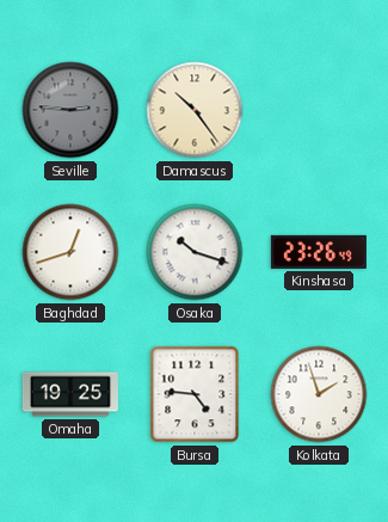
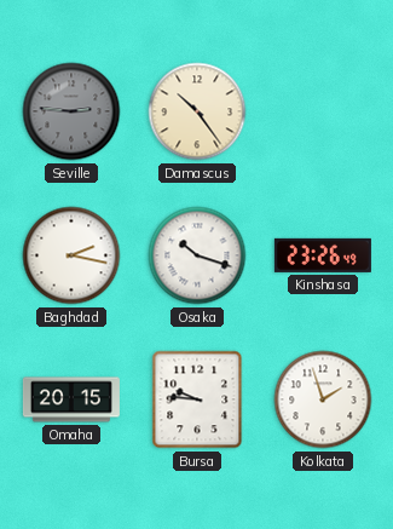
Baghdad: 12:42 -> 2:17
Omaha: 19:25 -> 20:15
Bursa: 4:46 -> 9:46
